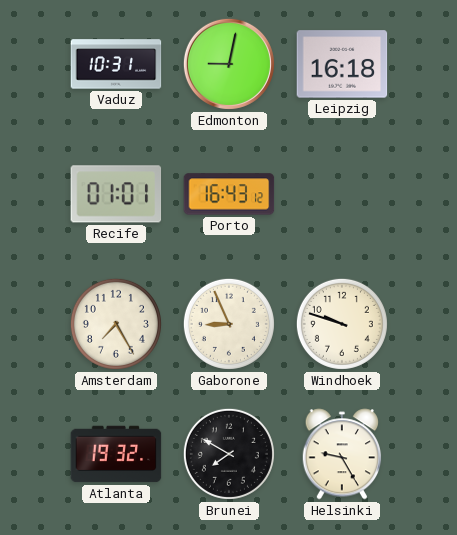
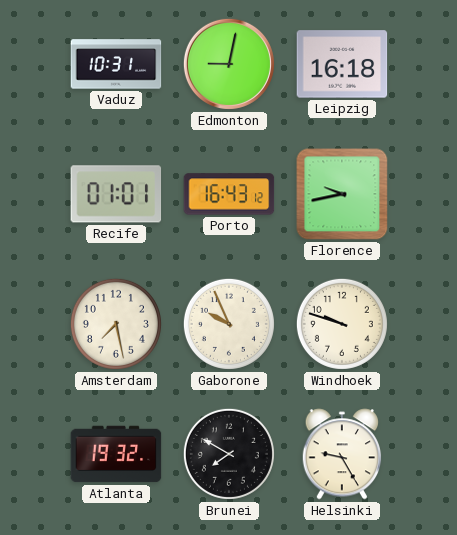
Florence: none -> 9:43
Amsterdam: 7:25 -> 7:28
Gaborone: 8:56 -> 9:56
